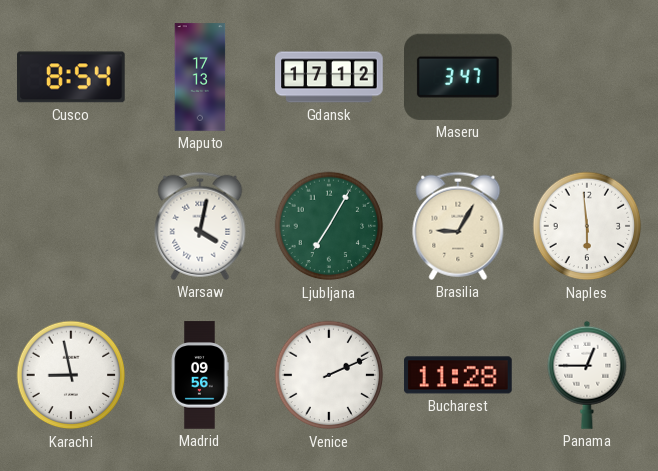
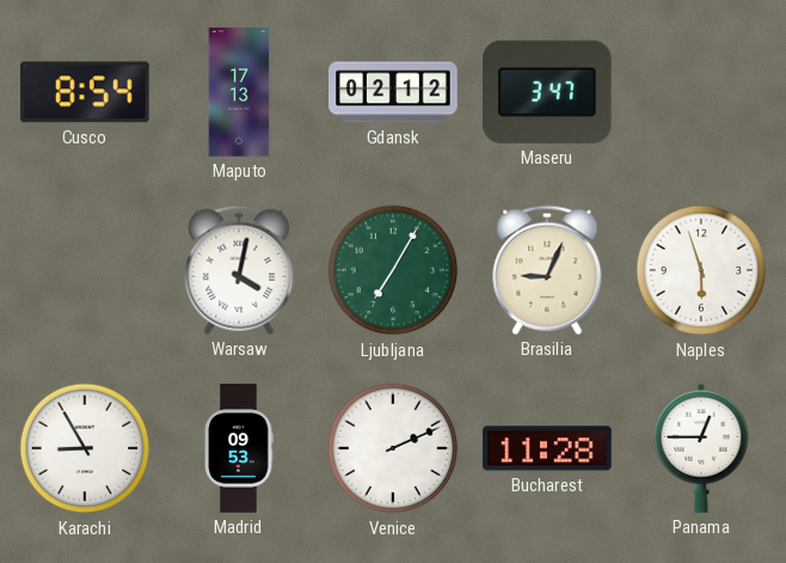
Gdansk: 17:12 -> 02:12
Brasilia: 9:05 -> 9:04
Naples: 5:59 -> 5:57
Karachi: 8:58 -> 8:55
Madrid: 09:56 -> 09:53
